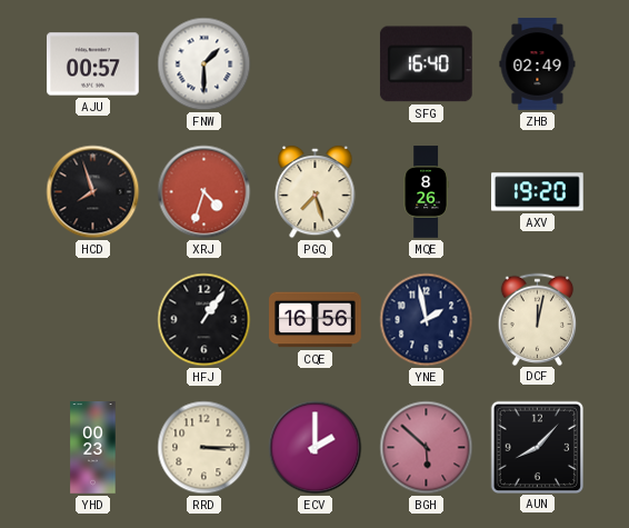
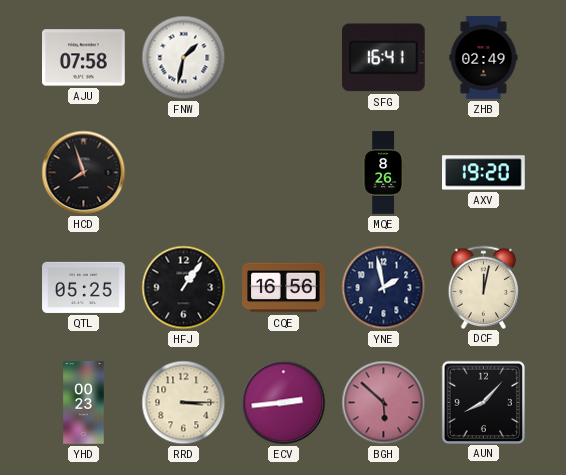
AJU: 00:57 -> 07:58
FNW: 1:30 -> 1:32
SFG: 16:40 -> 16:41
XRJ: 4:33 -> none
PGQ: 7:27 -> none
QTL: none -> 05:25
ECV: 2:00 -> 2:44
